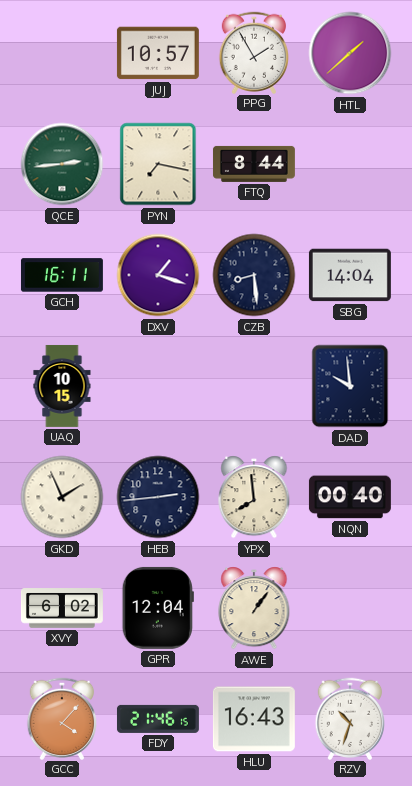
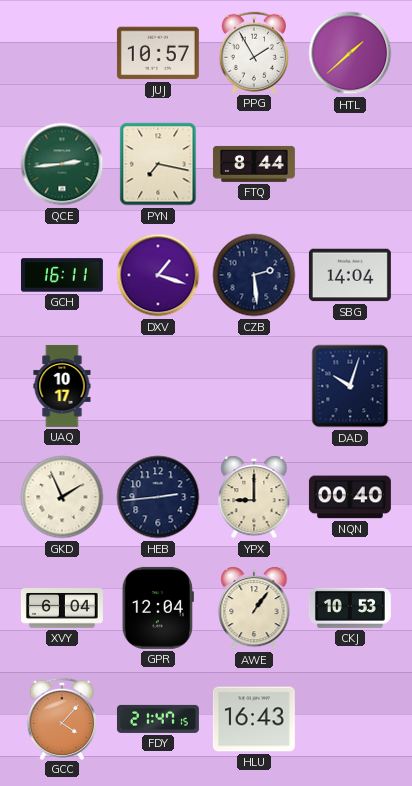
CZB: 8:29 -> 2:29
UAQ: 10:15 -> 10:17
DAD: 9:59 -> 10:03
YPX: 7:59 -> 9:00
XVY: 6:02 -> 6:04
CKJ: none -> 10:53
FDY: 21:46 -> 21:47
RZV: 10:33 -> none
